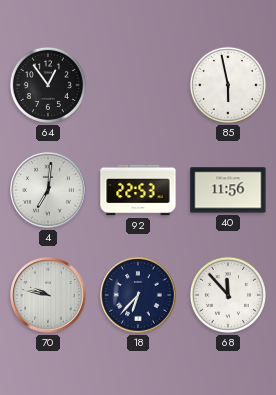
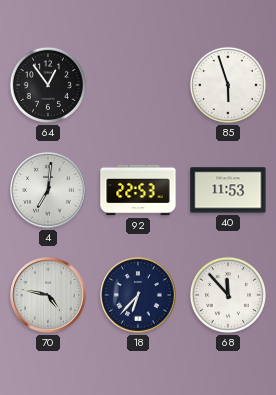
85: 5:58 -> 5:57
40: 11:56 -> 11:53
70: 9:47 -> 4:47
